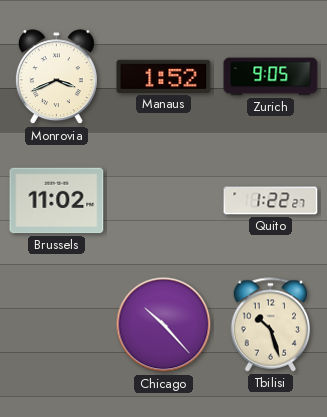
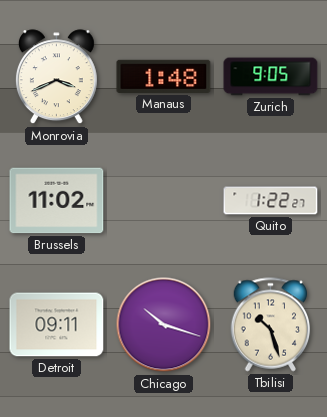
Manaus: 1:52 -> 1:48
Detroit: none -> 09:11
Chicago: 10:23 -> 10:18
